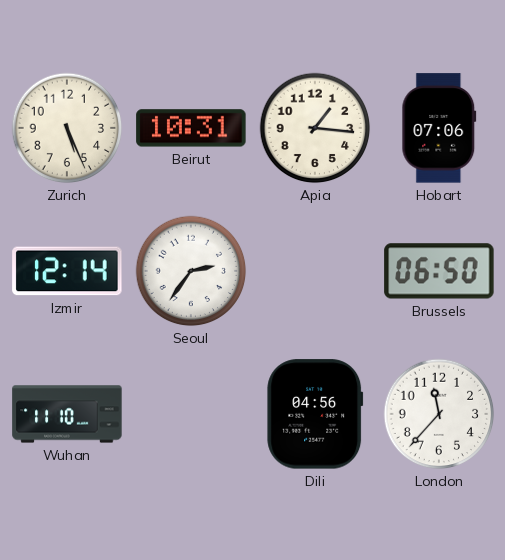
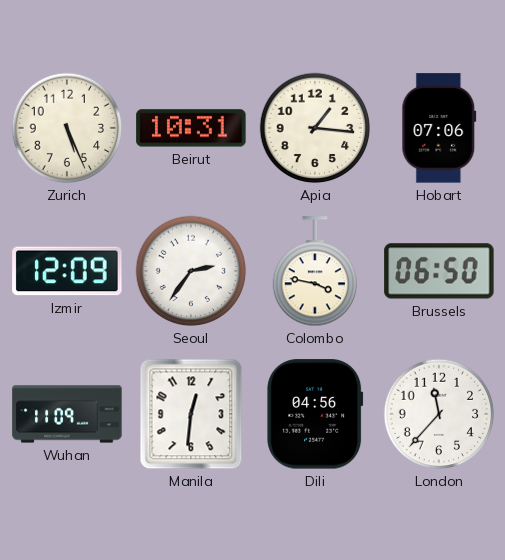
Izmir: 12:14 -> 12:09
Colombo: none -> 3:47
Wuhan: 11:10 -> 11:09
Manila: none -> 12:31
